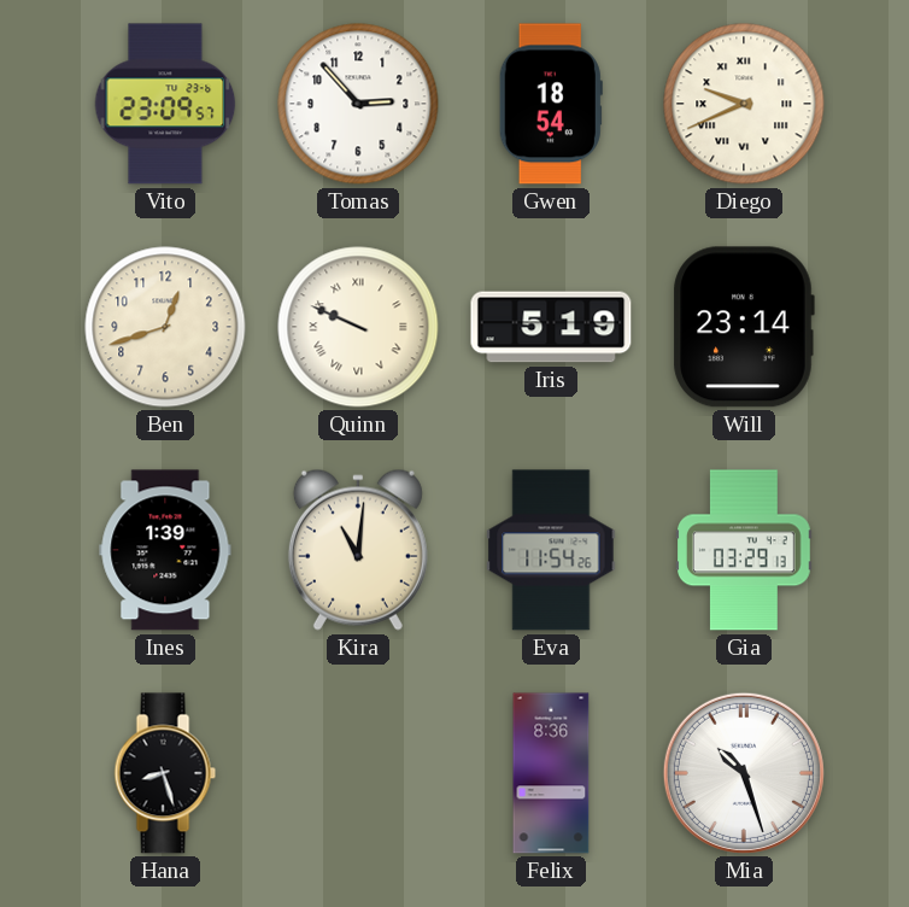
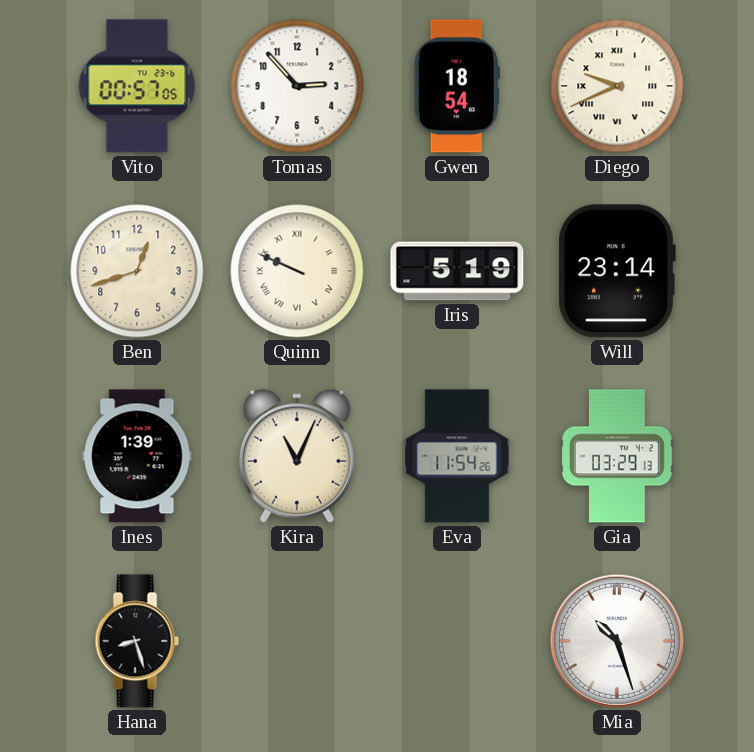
Vito: 23:09 -> 00:57
Kira: 11:01 -> 11:04
Felix: 8:36 -> none
